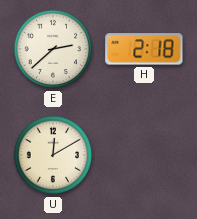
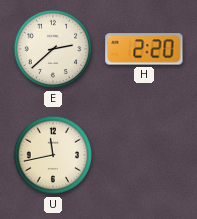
H: 2:18 -> 2:20
U: 12:10 -> 11:43
